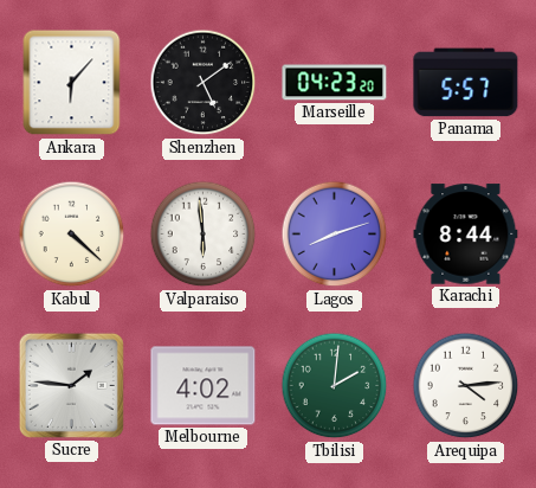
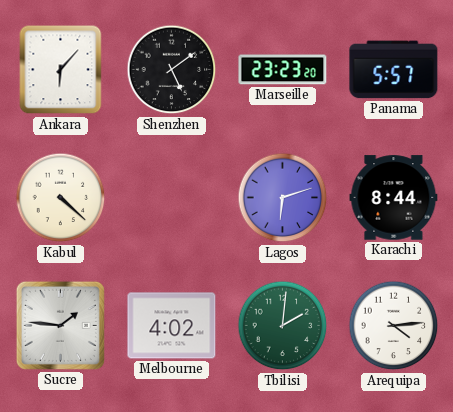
Marseille: 04:23 -> 23:23
Valparaiso: 5:59 -> none
Lagos: 8:12 -> 6:12
